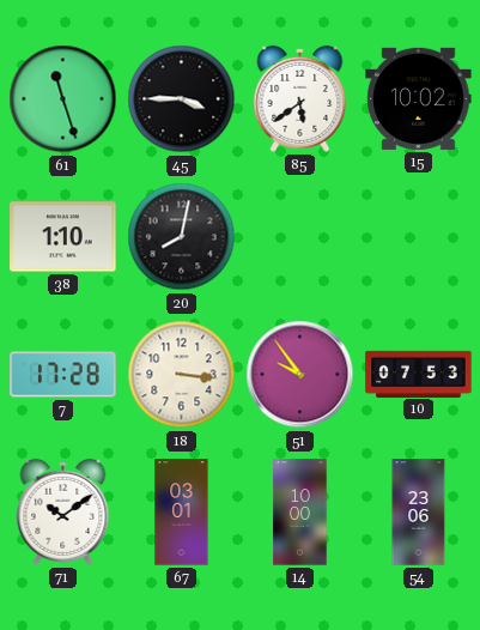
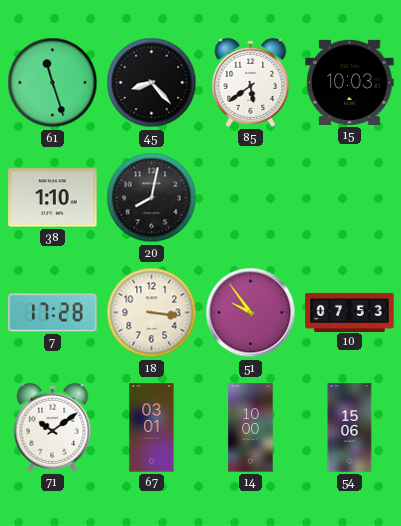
45: 3:45 -> 8:23
15: 10:02 -> 10:03
54: 23:06 -> 15:06
